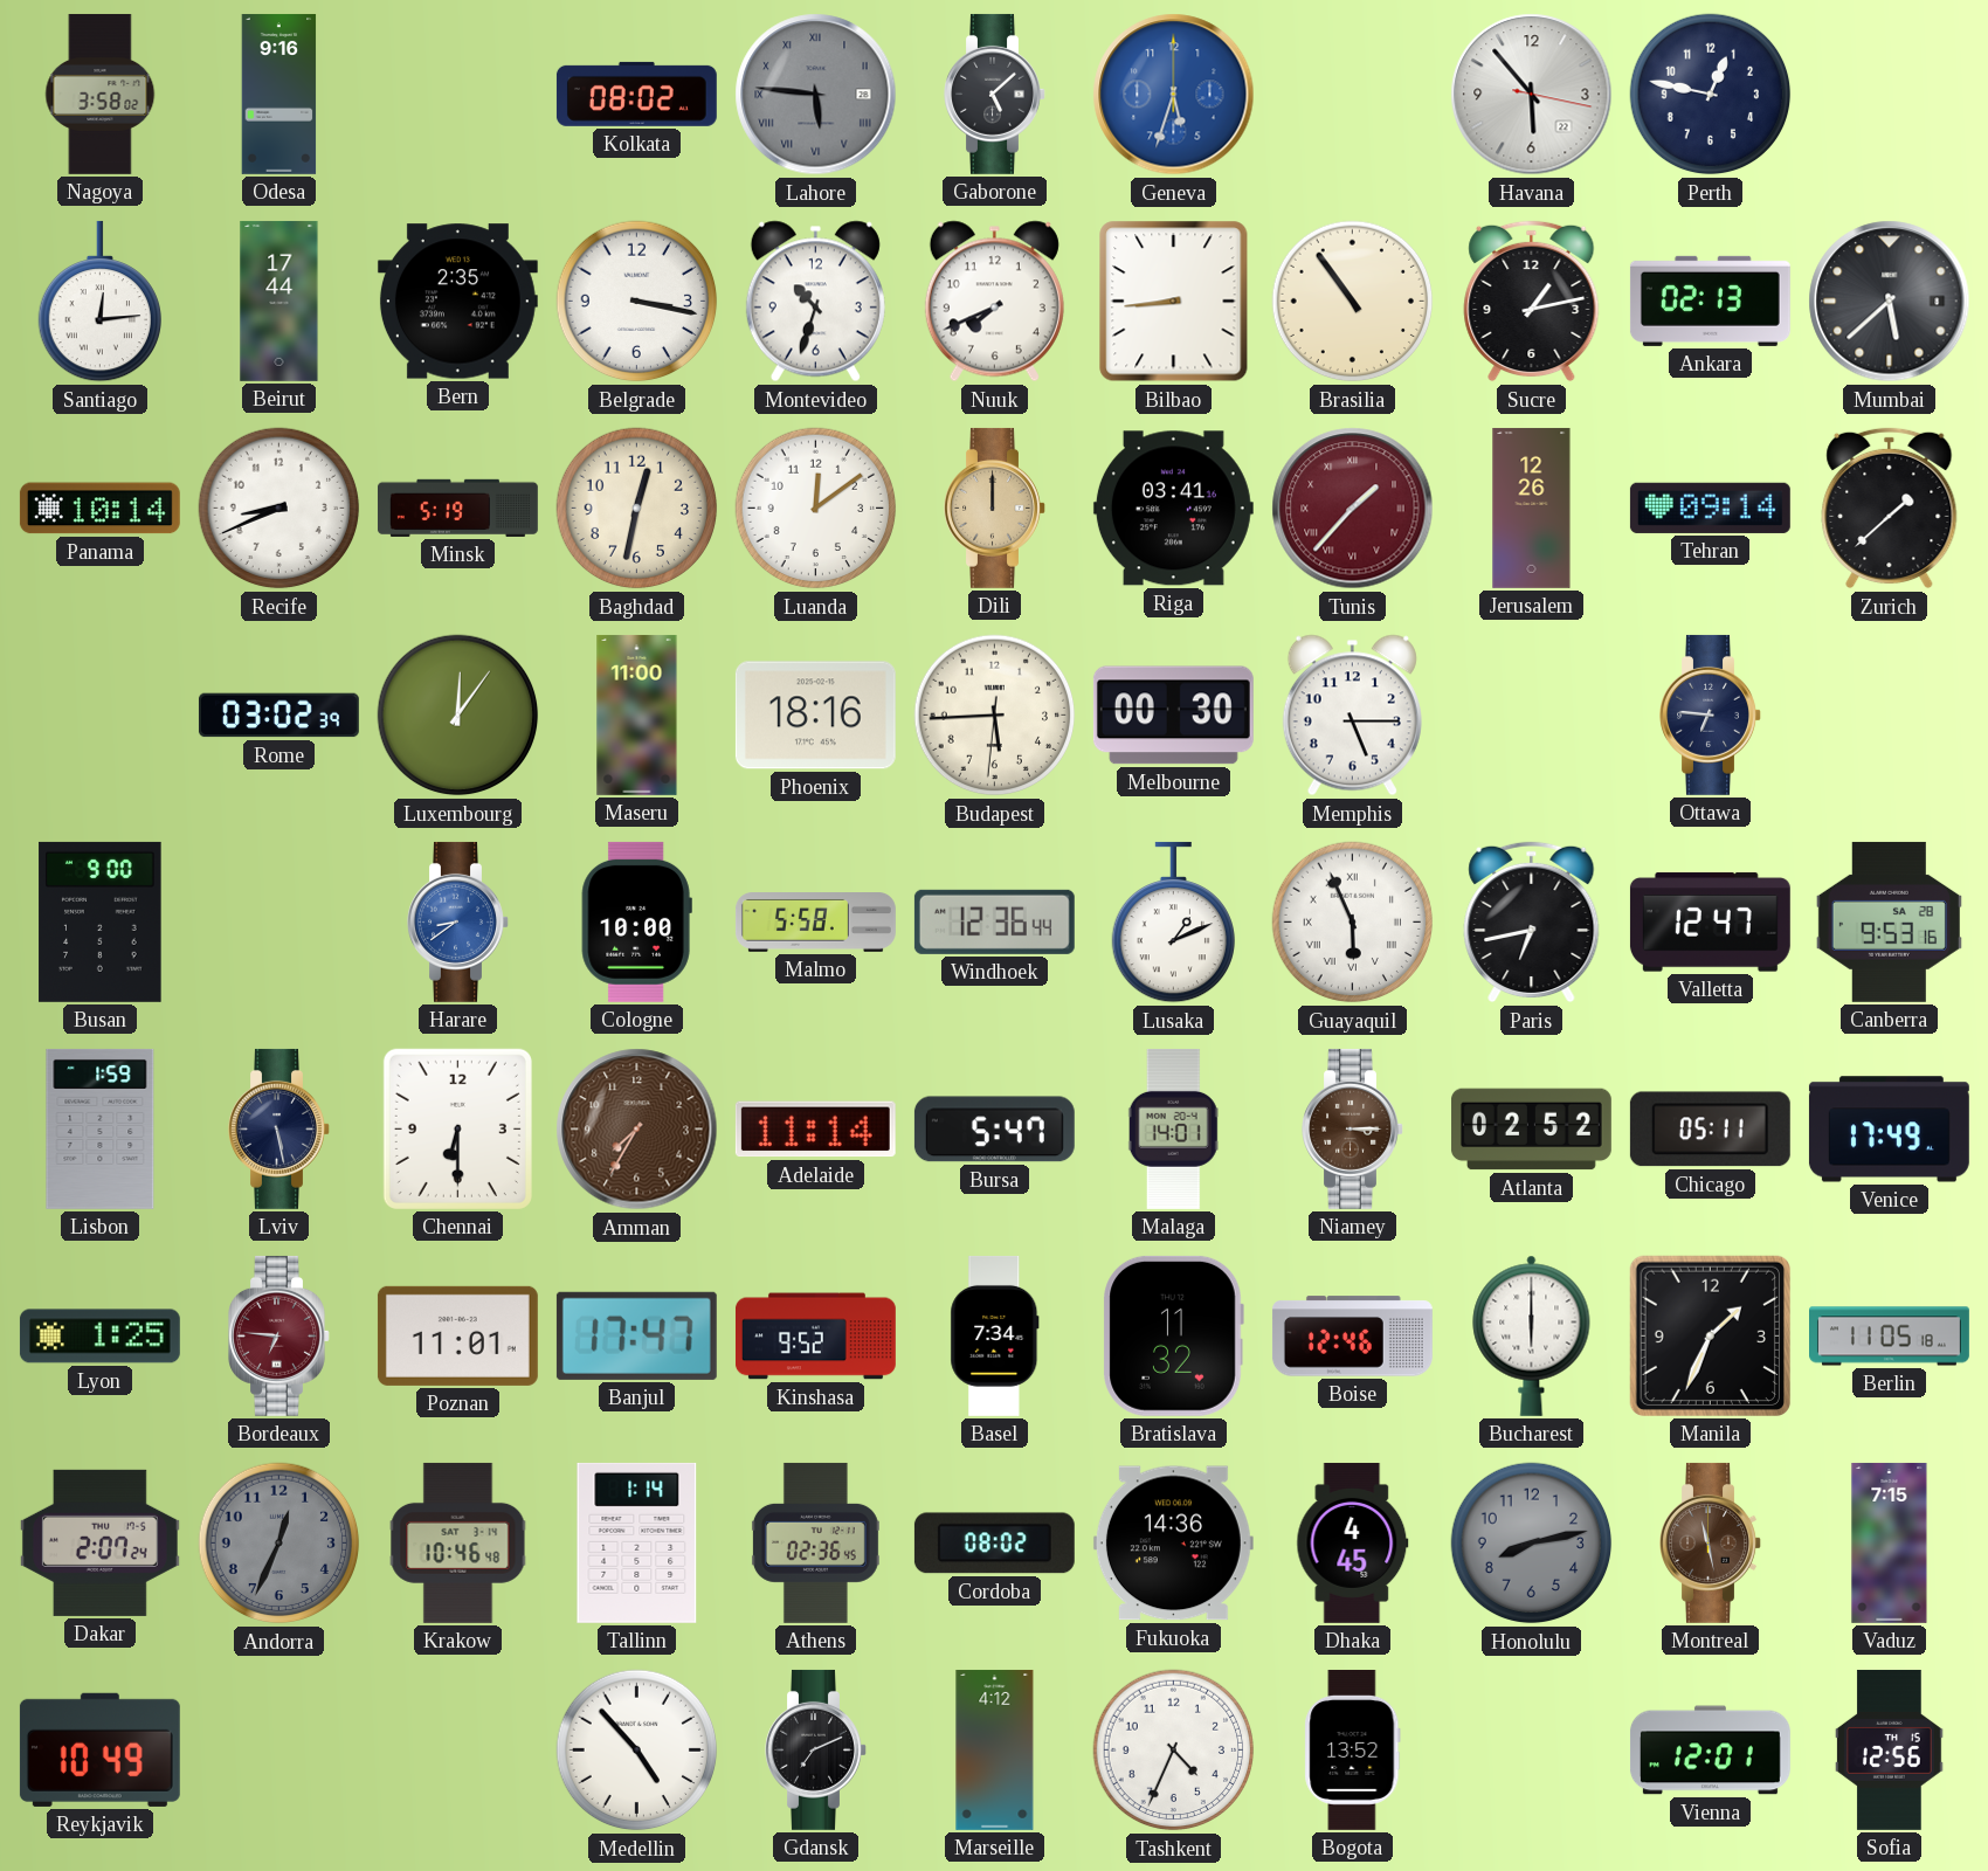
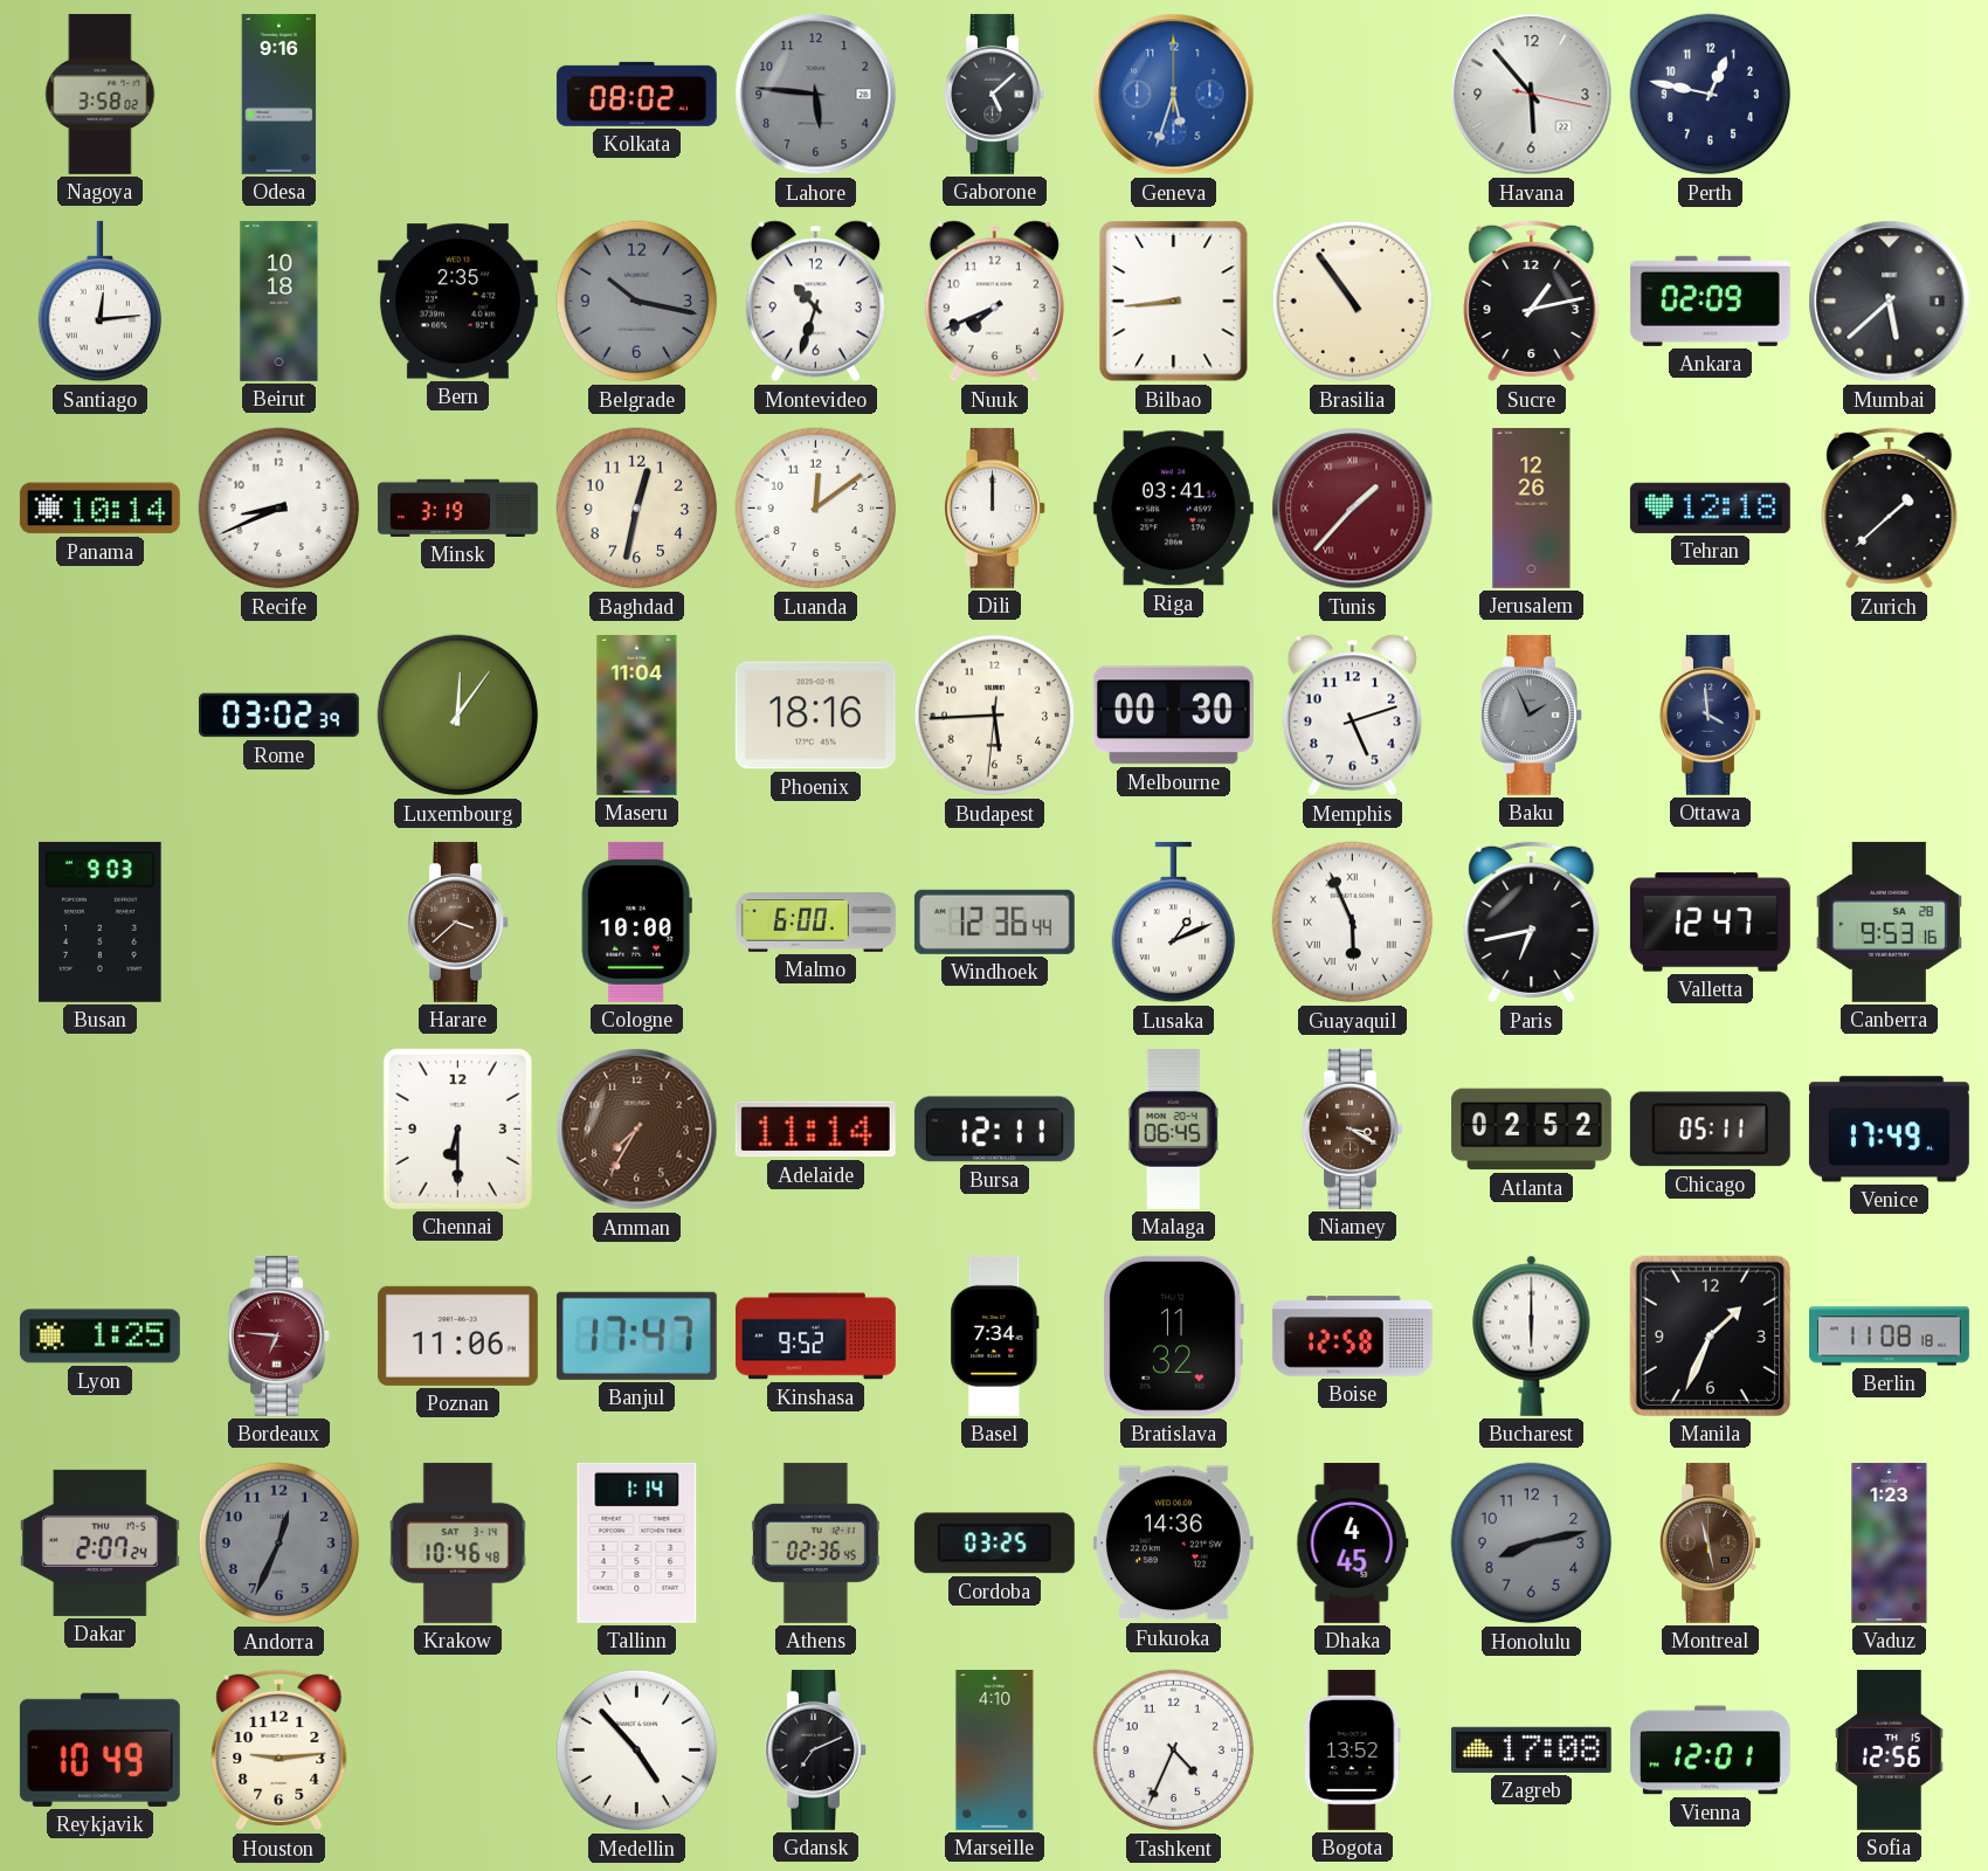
Lahore numerals: Roman -> Arabic
Beirut: 17:44 -> 10:18
Belgrade: 3:17 -> 10:17
Belgrade dial: white -> grey
Ankara: 02:13 -> 02:09
Minsk: 5:19 -> 3:19
Dili dial: champagne -> white
Tehran: 09:14 -> 12:18
Maseru: 11:00 -> 11:04
Memphis: 5:15 -> 5:12
Baku: none -> 1:56
Ottawa: 6:46 -> 3:59
Busan: 9:00 -> 9:03
Harare: 8:39 -> 3:38
Harare dial: blue -> brown
Malmo: 5:58 -> 6:00
Lisbon: 1:59 -> none
Lviv: 5:28 -> none
Bursa: 5:47 -> 12:11
Malaga: 14:01 -> 06:45
Niamey: 3:15 -> 3:20
Poznan: 11:01 -> 11:06
Boise: 12:46 -> 12:58
Berlin: 11:05 -> 11:08
Cordoba: 08:02 -> 03:25
Vaduz: 7:15 -> 1:23
Houston: none -> 9:14
Marseille: 4:12 -> 4:10
Zagreb: none -> 17:08
